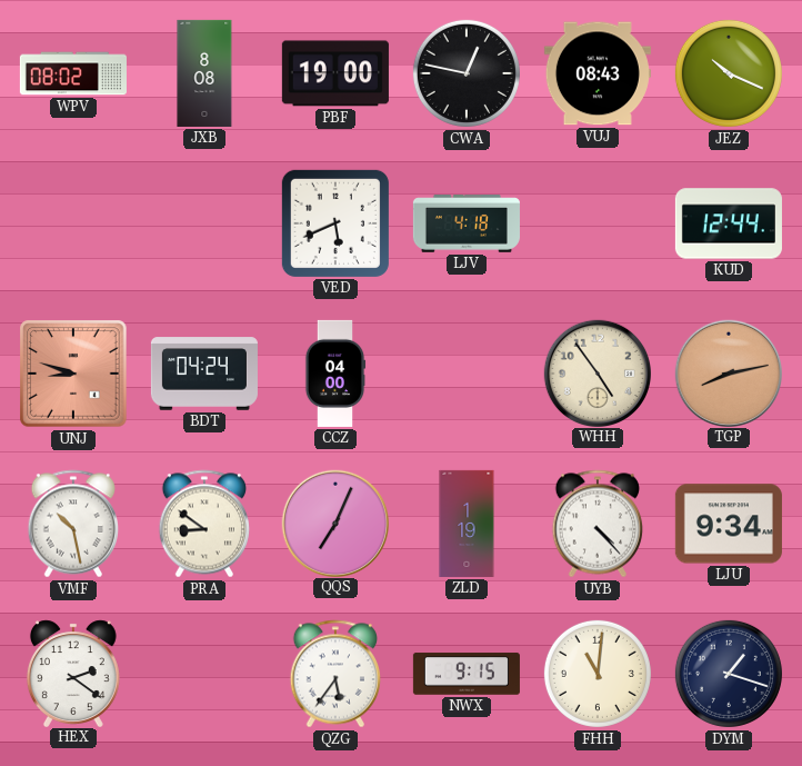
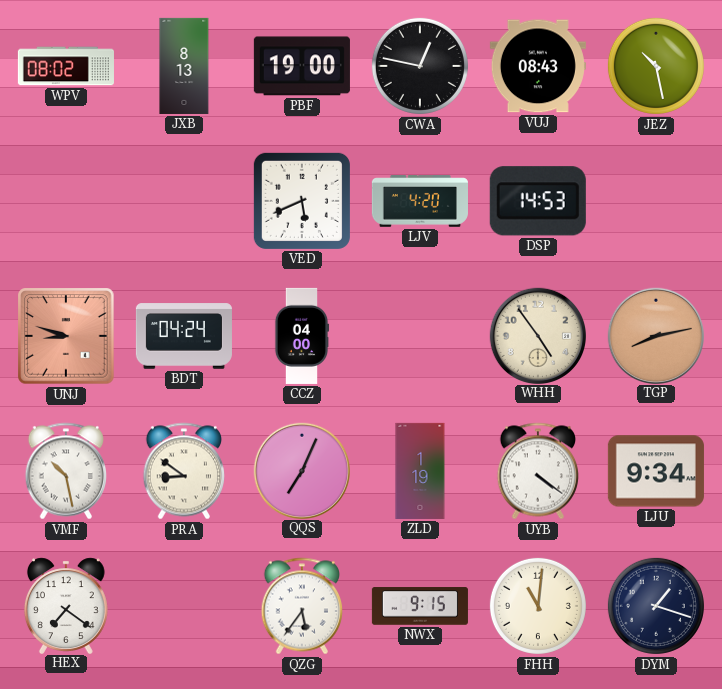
JXB: 8:08 -> 8:13
JEZ: 10:19 -> 10:28
LJV: 4:18 -> 4:20
DSP: none -> 14:53
KUD: 12:44 -> none
UYB: 4:23 -> 4:21
HEX: 2:21 -> 7:21
